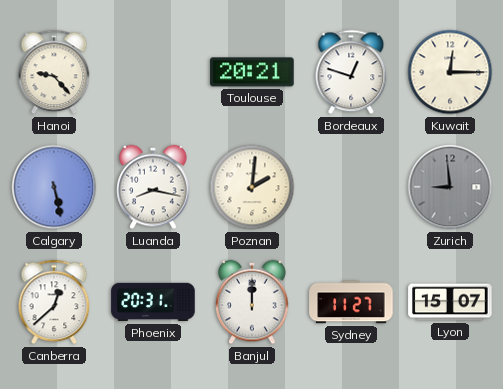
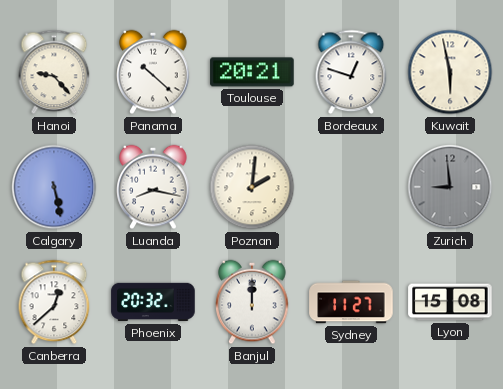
Panama: none -> 10:22
Kuwait: 12:15 -> 5:58
Phoenix: 20:31 -> 20:32
Lyon: 15:07 -> 15:08
